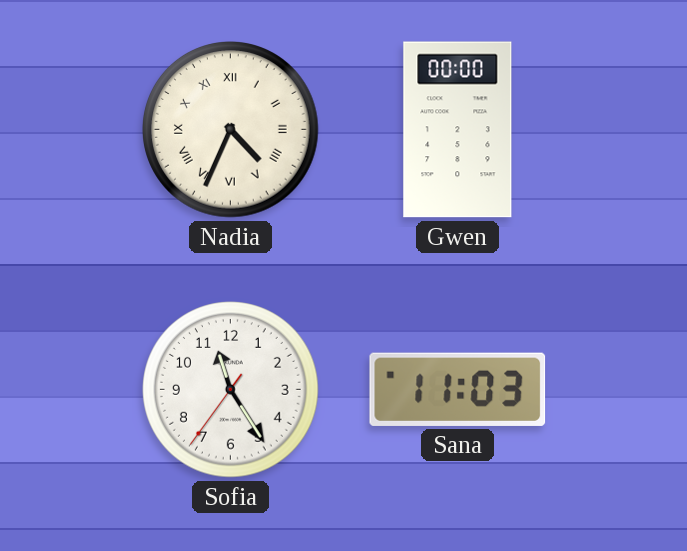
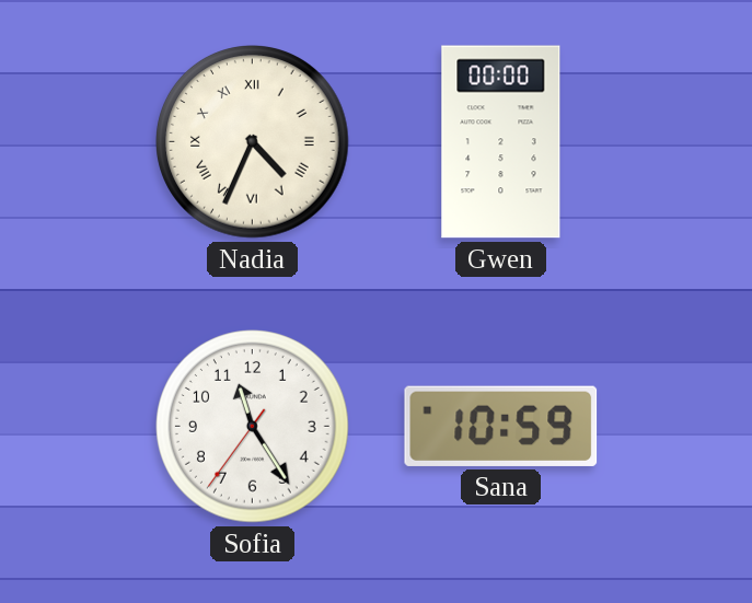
Sana: 11:03 -> 10:59
